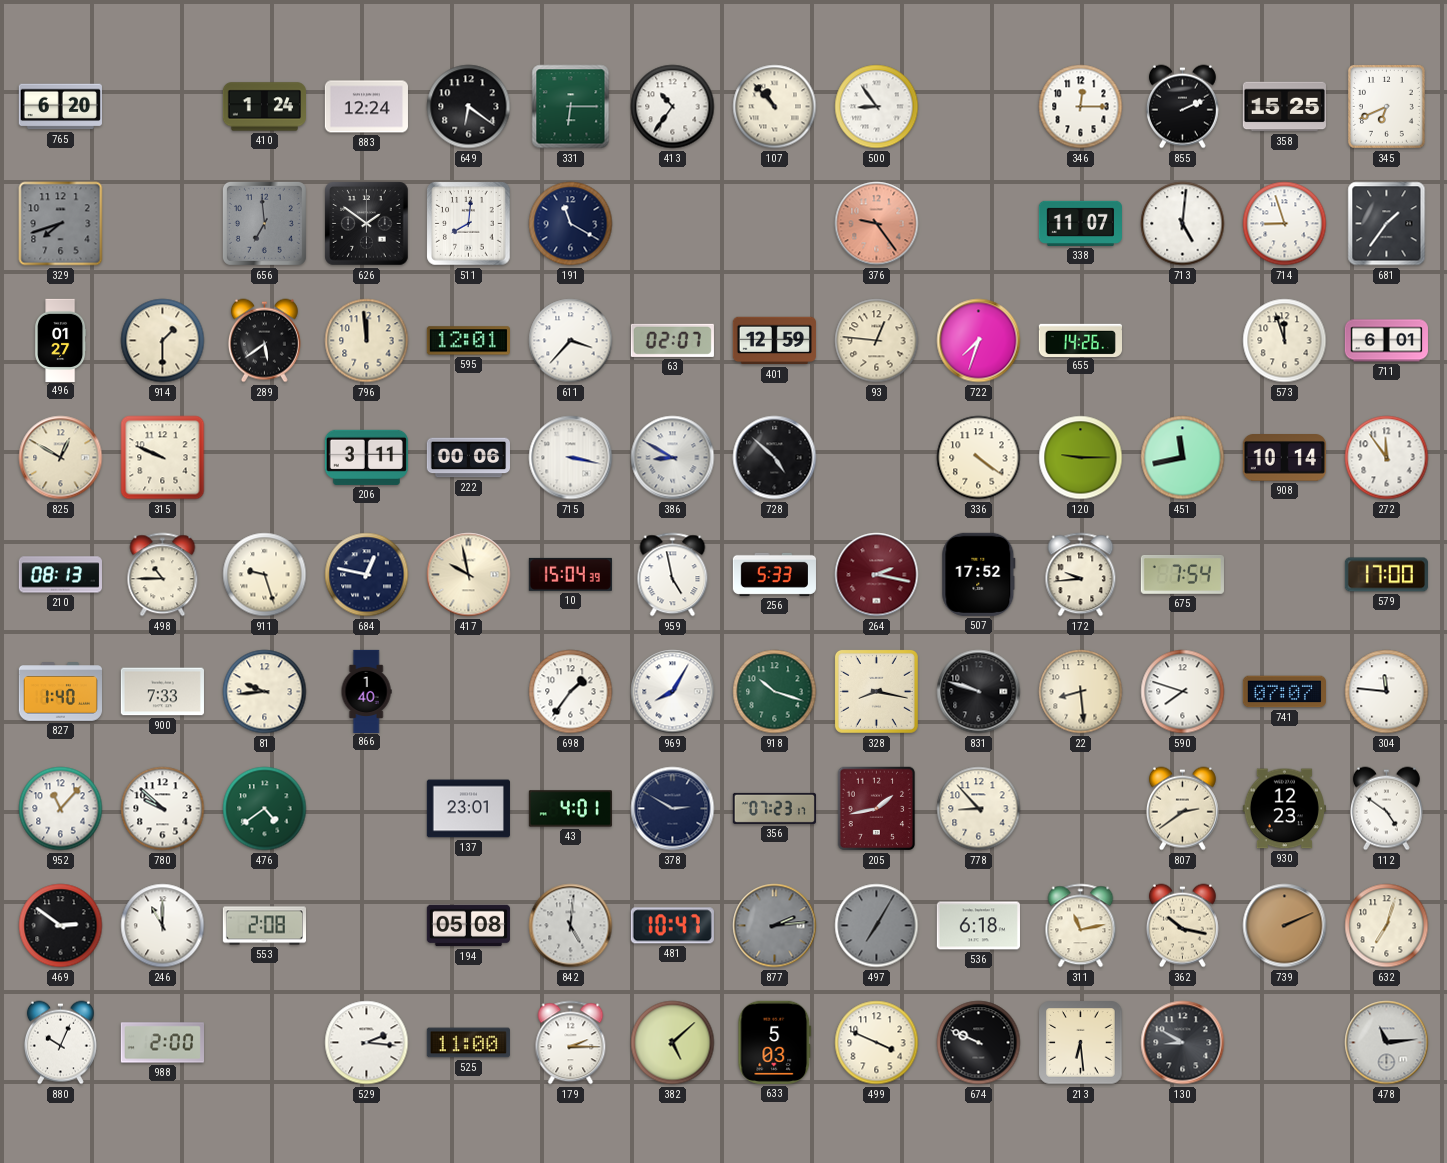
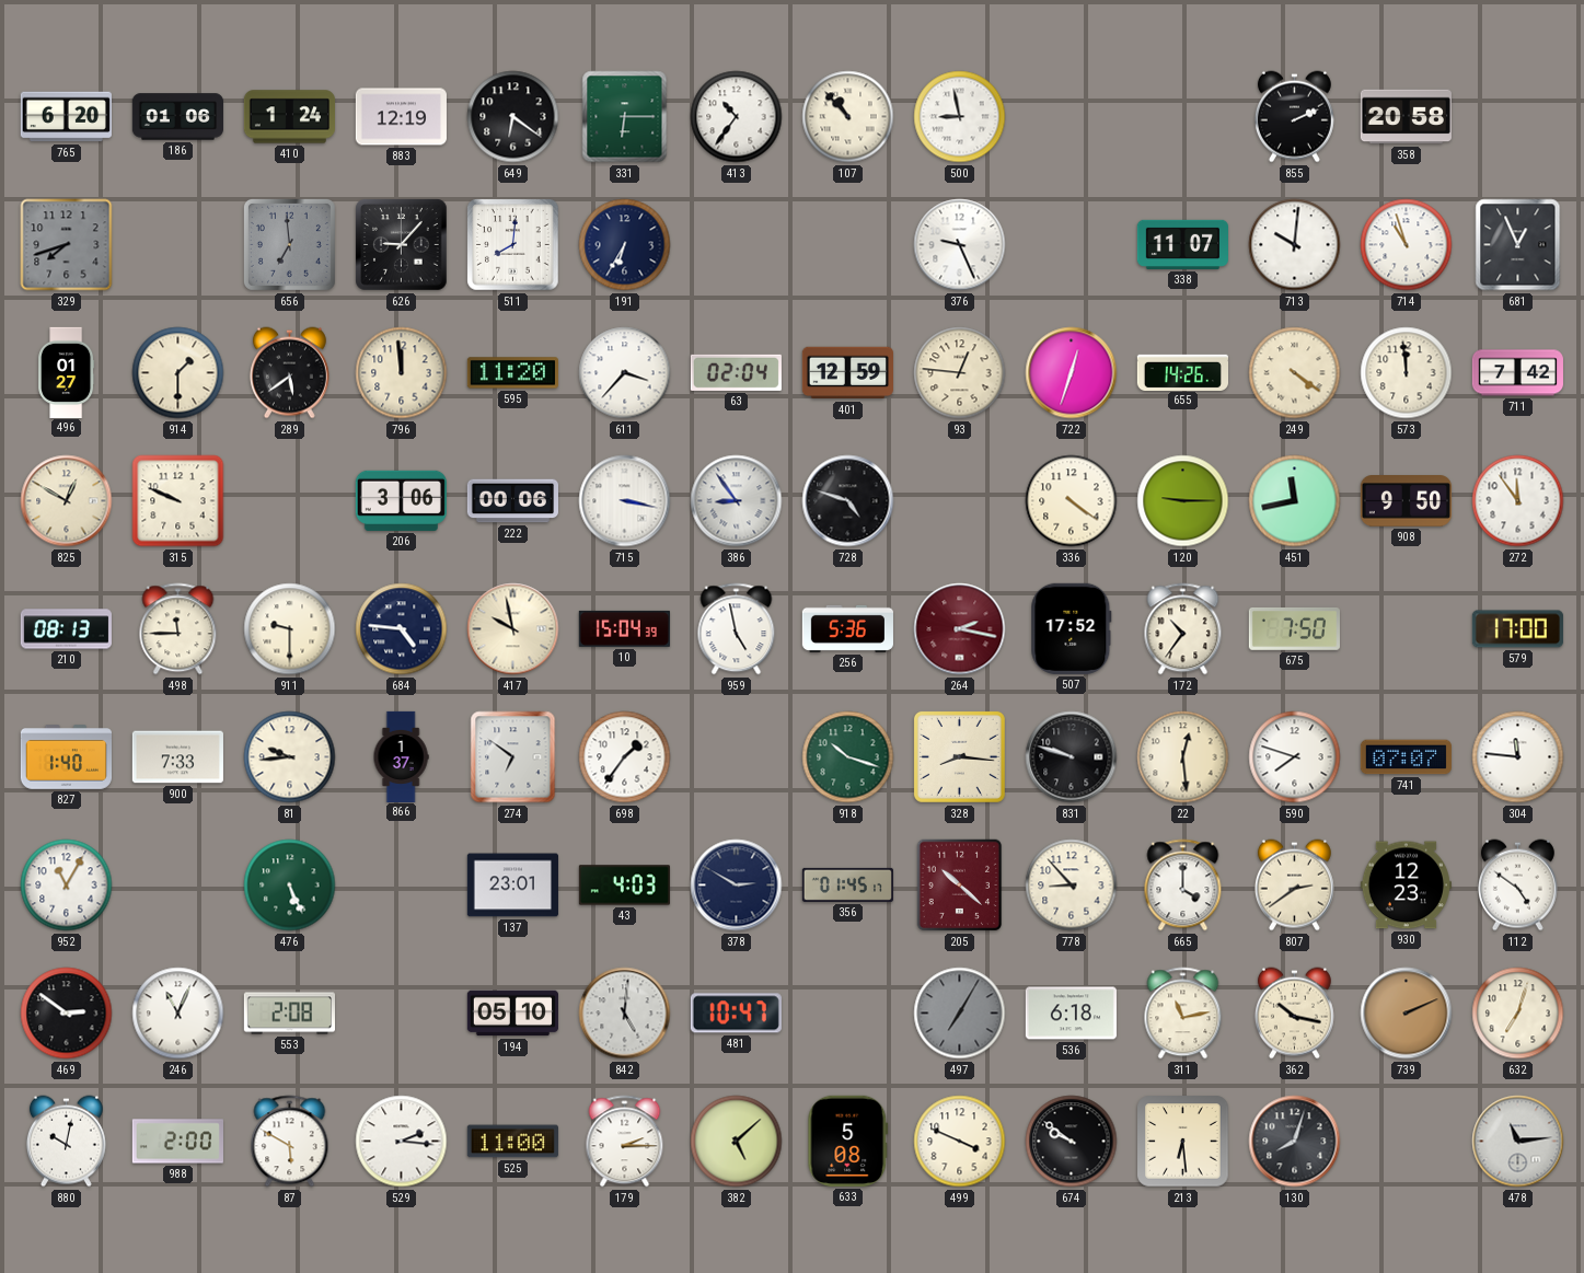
186: none -> 01:06
883: 12:24 -> 12:19
500: 8:54 -> 8:58
346: 12:15 -> none
358: 15:25 -> 20:58
345: 6:41 -> none
626: 1:51 -> 9:07
191: 11:20 -> 6:35
376: 9:24 -> 9:26
376 dial: salmon -> white
713: 5:01 -> 10:01
714: 8:57 -> 10:57
681: 1:36 -> 12:56
595: 12:01 -> 11:20
63: 02:07 -> 02:04
722: 7:33 -> 12:33
249: none -> 4:21
573: 11:57 -> 11:59
711: 6:01 -> 7:42
206: 3:11 -> 3:06
386: 8:50 -> 8:54
728: 4:52 -> 4:48
908: 10:14 -> 9:50
498: 10:45 -> 11:45
911: 9:27 -> 9:30
684: 12:47 -> 4:46
256: 5:33 -> 5:36
172: 9:44 -> 10:36
675: 7:54 -> 7:50
866: 1:40 -> 1:37
274: none -> 6:51
969: 8:05 -> none
328: 8:17 -> 8:16
22: 8:29 -> 12:29
952: 11:07 -> 11:05
780: 9:52 -> none
476: 4:39 -> 5:26
43: 4:01 -> 4:03
356: 07:23 -> 01:45
205: 1:43 -> 10:22
665: none -> 4:00
246: 11:00 -> 11:04
194: 05:08 -> 05:10
877: 2:14 -> none
880: 10:04 -> 10:02
87: none -> 5:50
633: 5:03 -> 5:08
674: 9:49 -> 9:51
130: 8:50 -> 8:03
